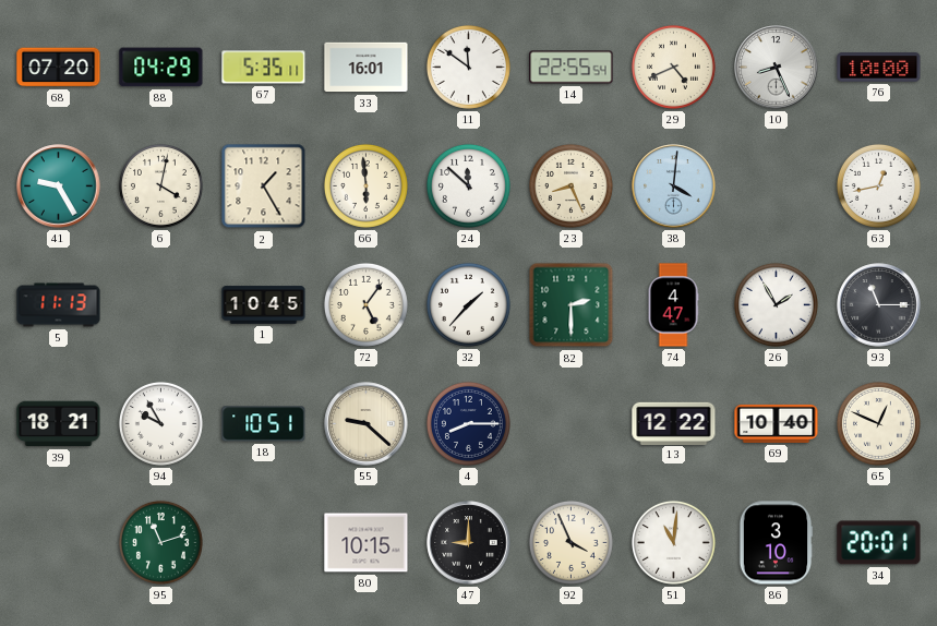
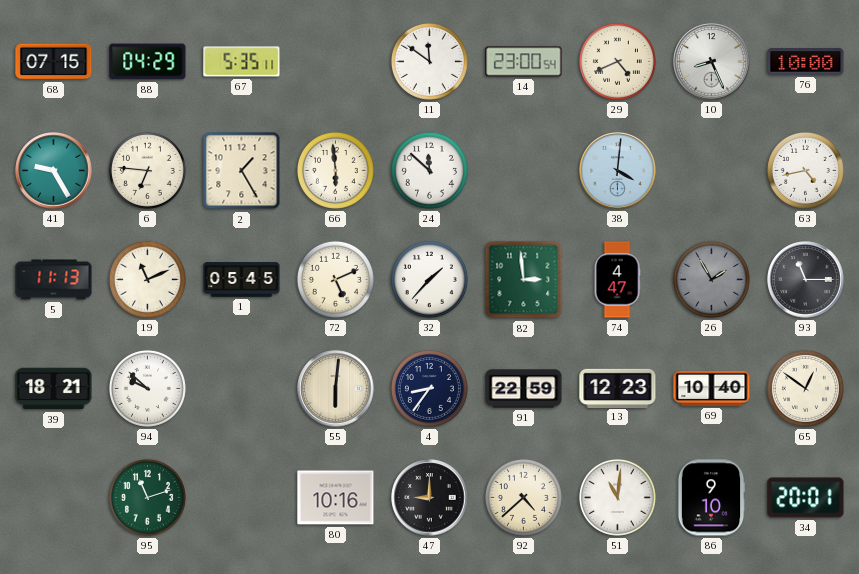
68: 07:20 -> 07:15
33: 16:01 -> none
14: 22:55 -> 23:00
6: 4:02 -> 6:46
23: 8:26 -> none
63: 12:43 -> 4:43
19: none -> 11:11
1: 10:45 -> 05:45
72: 5:06 -> 5:11
82: 2:30 -> 2:59
26 dial: white -> grey
94: 9:55 -> 9:52
18: 10:51 -> none
55: 9:22 -> 6:01
4: 8:15 -> 8:36
91: none -> 22:59
13: 12:22 -> 12:23
65: 12:49 -> 12:51
80: 10:15 -> 10:16
92: 3:56 -> 4:38
86: 3:10 -> 9:10
